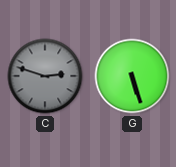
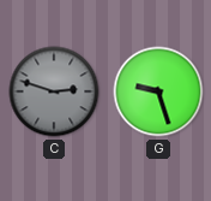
G: 5:27 -> 9:27
